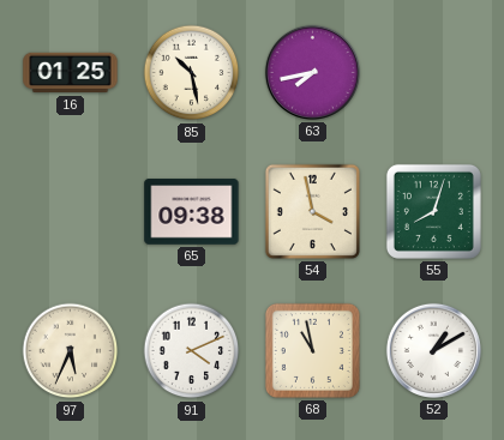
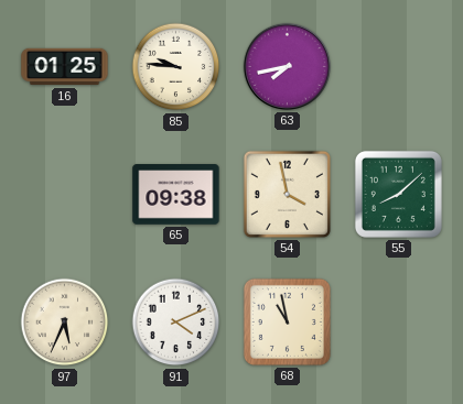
85: 10:28 -> 9:46
55: 8:03 -> 8:08
52: 1:10 -> none
